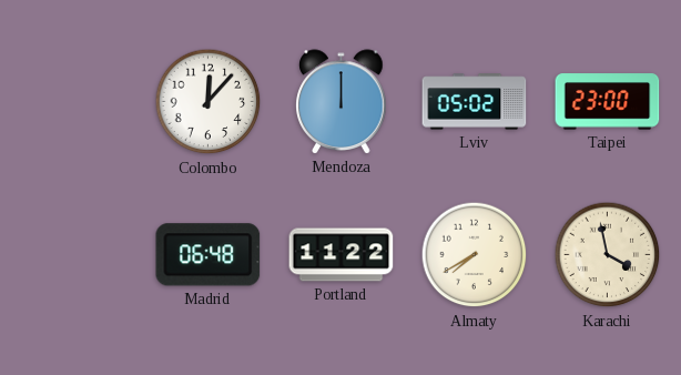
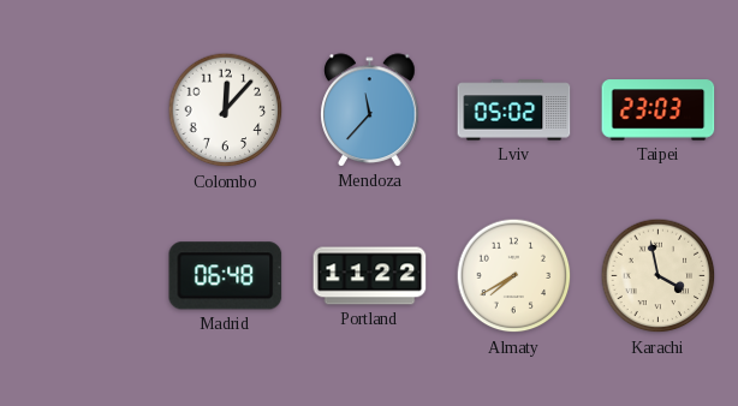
Mendoza: 12:00 -> 11:37
Taipei: 23:00 -> 23:03
